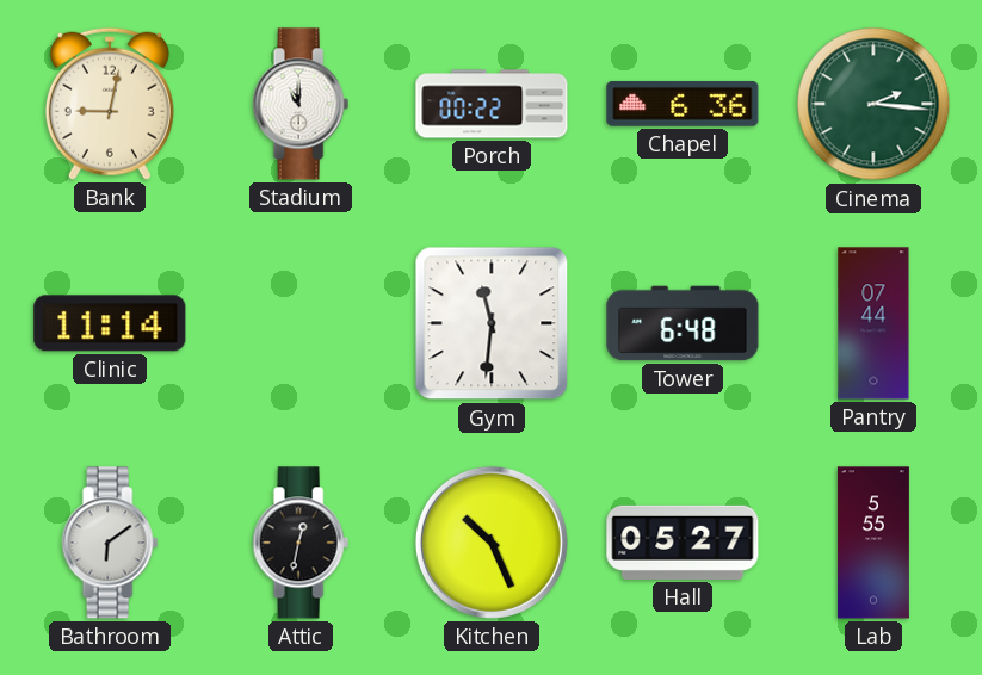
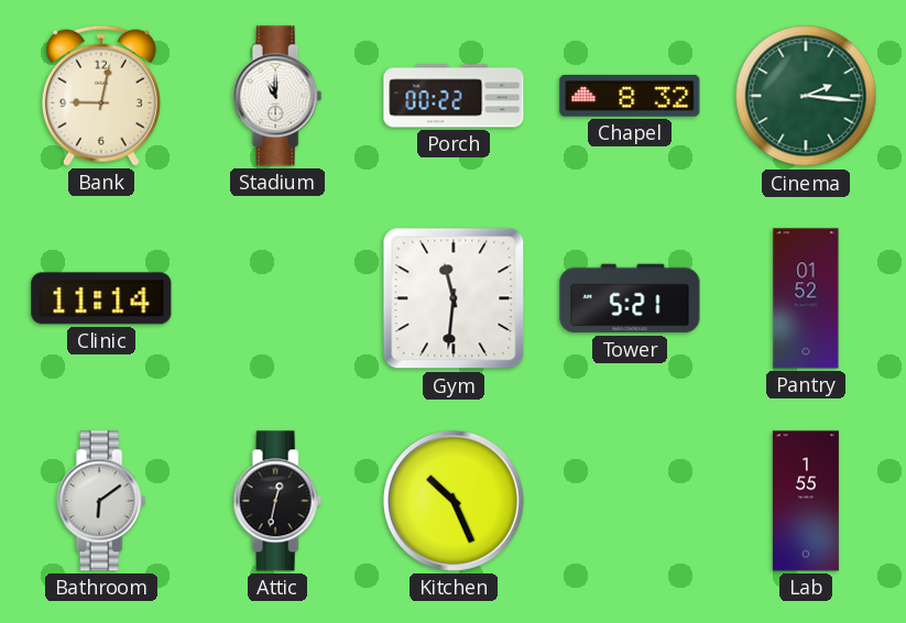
Chapel: 6:36 -> 8:32
Tower: 6:48 -> 5:21
Pantry: 07:44 -> 01:52
Hall: 05:27 -> none
Lab: 5:55 -> 1:55
